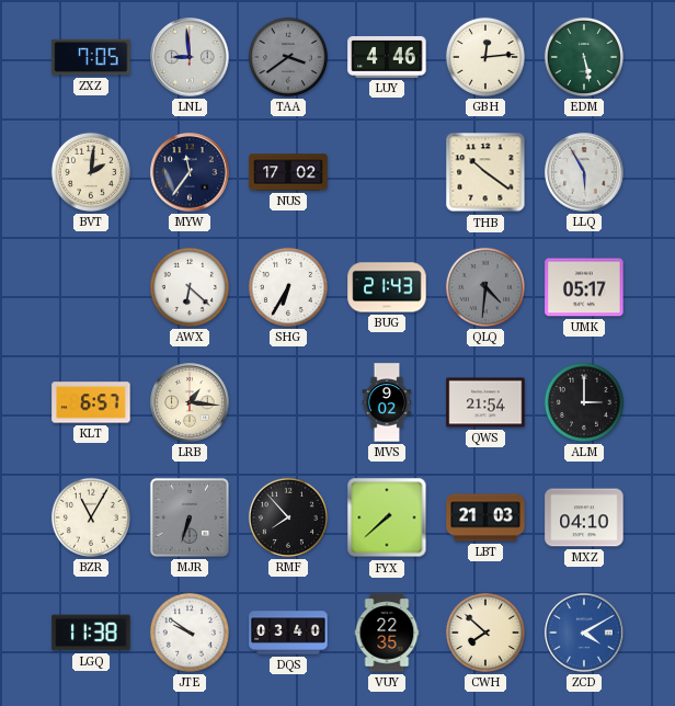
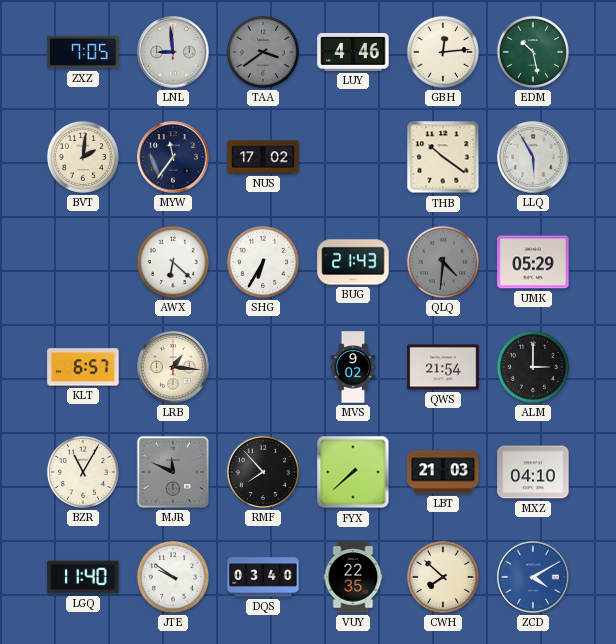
EDM: 5:28 -> 10:28
UMK: 05:17 -> 05:29
MJR: 6:33 -> 11:49
LGQ: 11:38 -> 11:40
